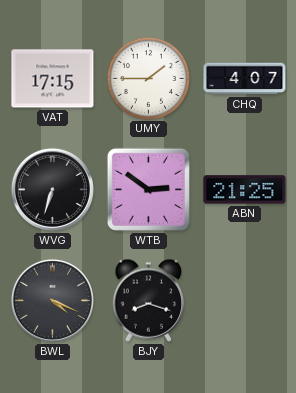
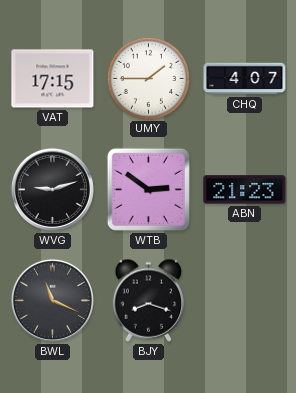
WVG: 6:33 -> 9:12
ABN: 21:25 -> 21:23
BWL: 4:19 -> 11:19
